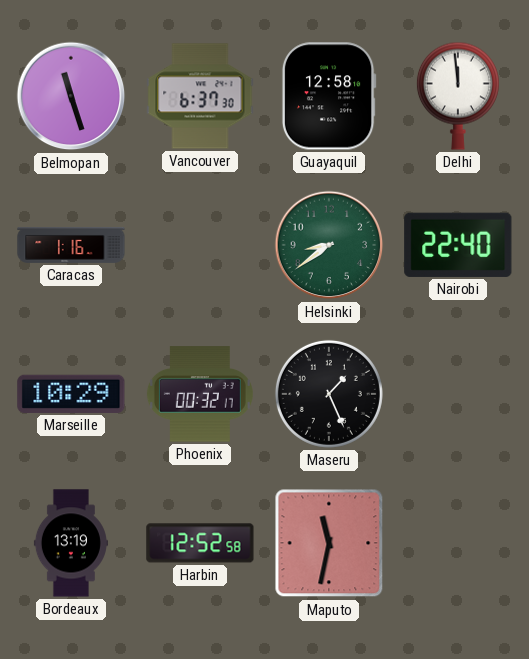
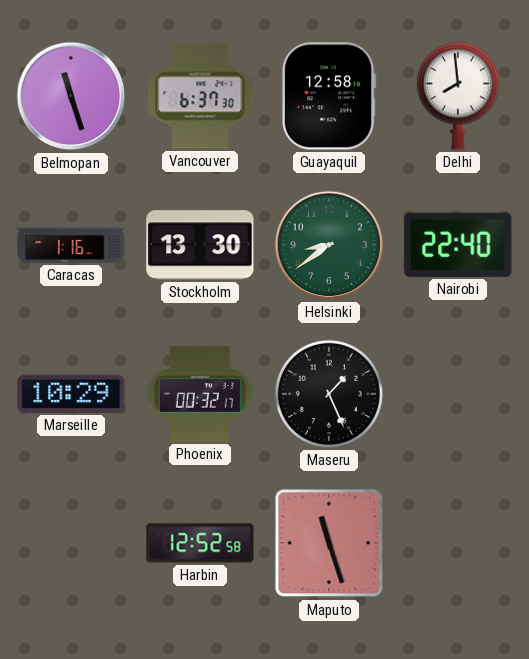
Delhi: 11:59 -> 7:59
Stockholm: none -> 13:30
Bordeaux: 13:19 -> none
Maputo: 11:32 -> 11:27
